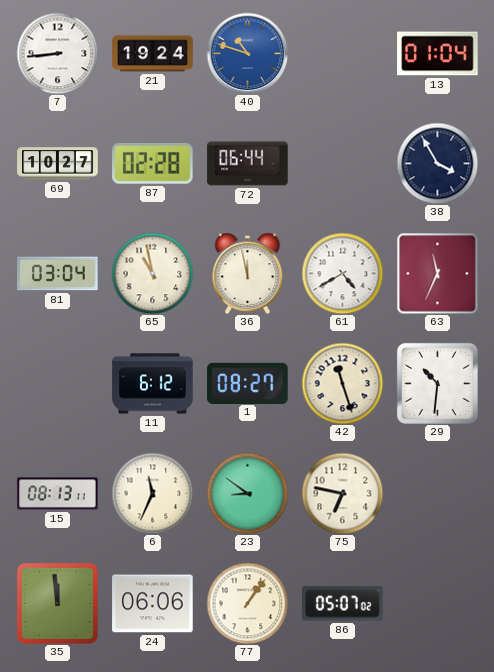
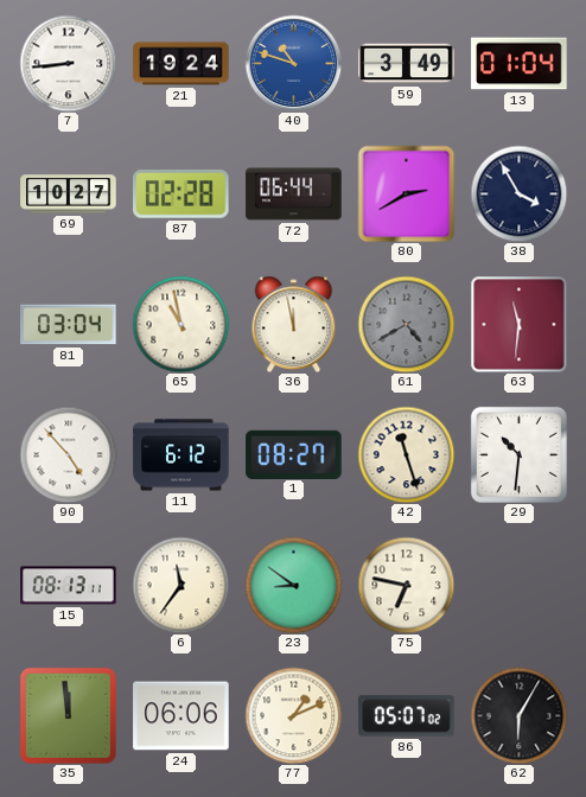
59: none -> 3:49
80: none -> 2:40
61 dial: white -> grey
63: 11:34 -> 11:31
90: none -> 4:53
6: 11:34 -> 11:36
77: 1:06 -> 1:11
62: none -> 6:05
